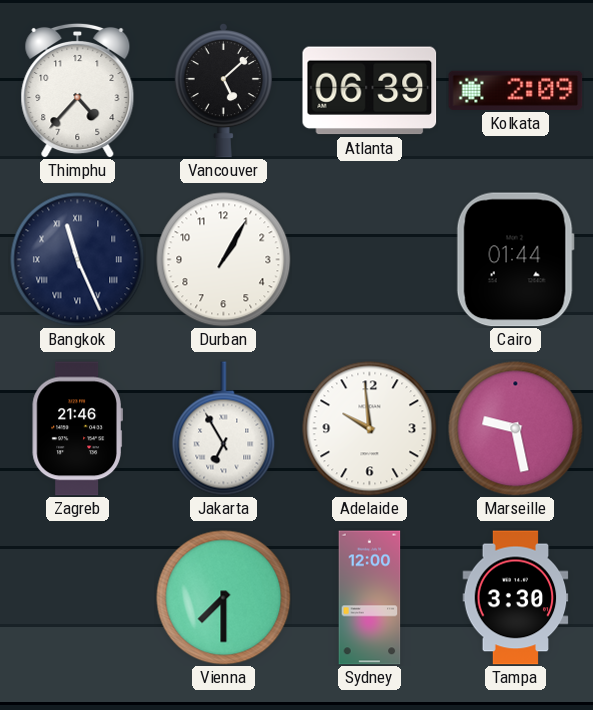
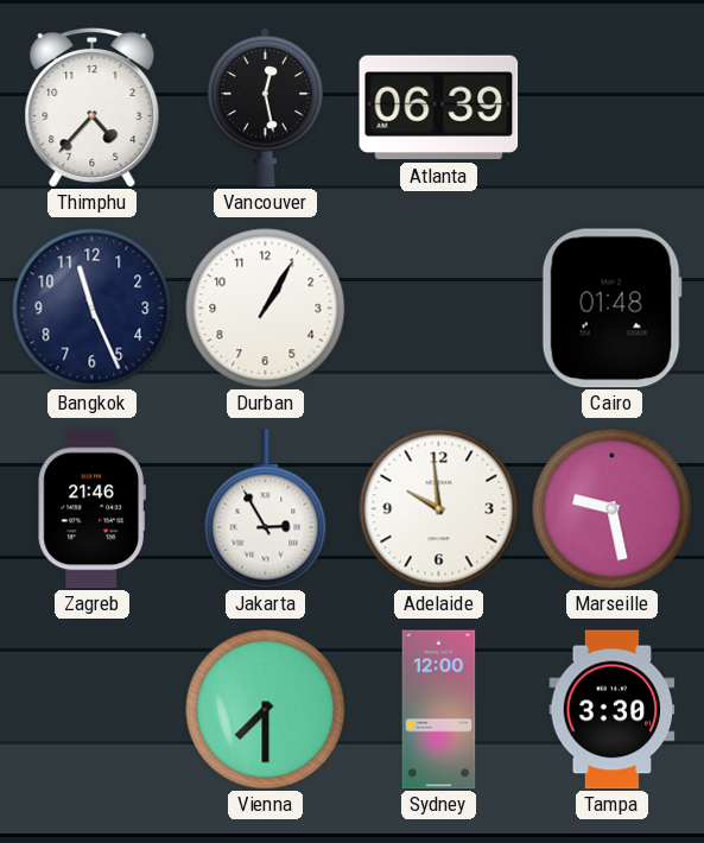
Vancouver: 5:08 -> 12:28
Kolkata: 2:09 -> none
Bangkok numerals: Roman -> Arabic
Cairo: 01:44 -> 01:48
Jakarta: 6:55 -> 2:55
